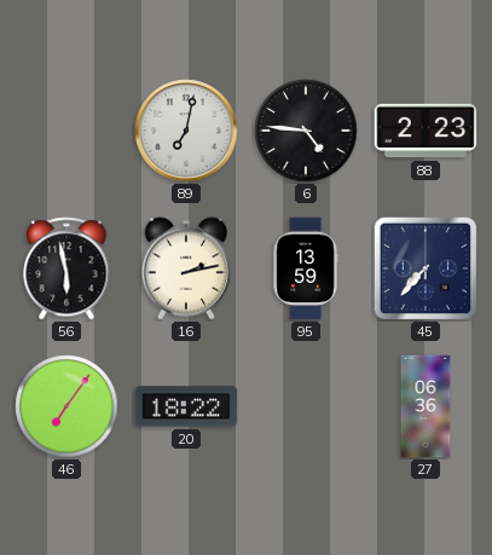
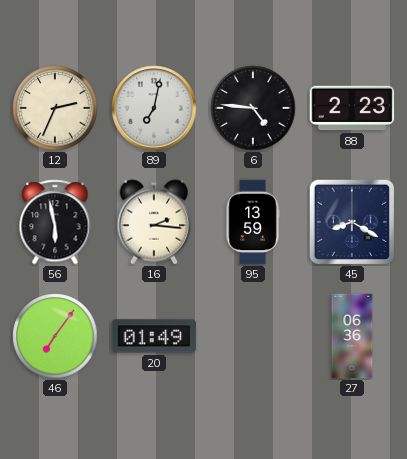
12: none -> 2:34
16: 2:13 -> 2:16
45: 7:37 -> 8:20
20: 18:22 -> 01:49
